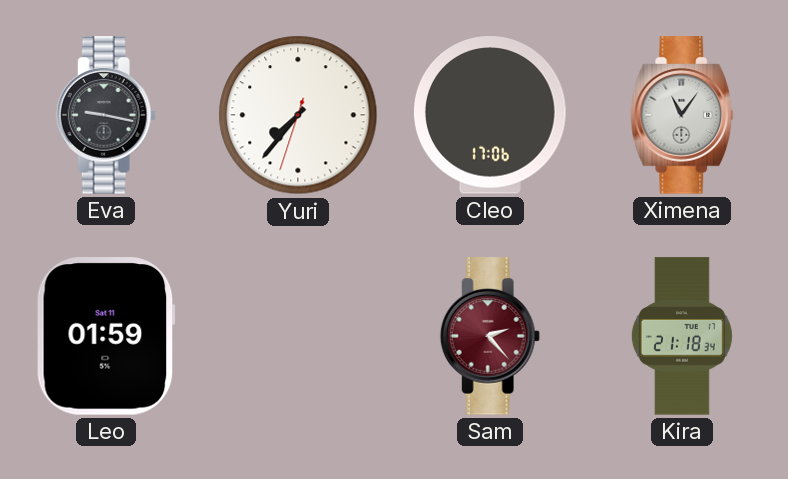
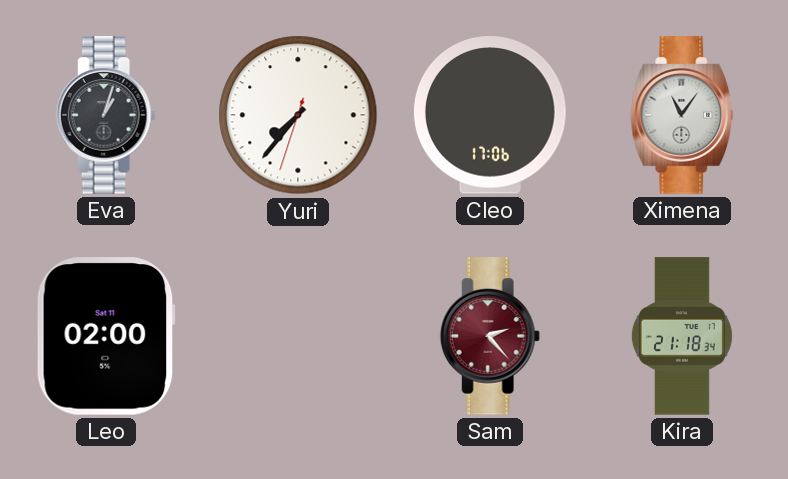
Eva: 9:17 -> 1:03
Leo: 01:59 -> 02:00
